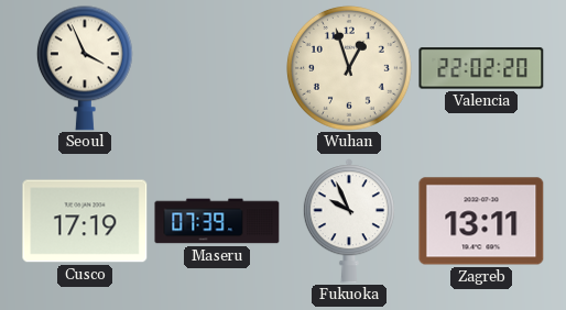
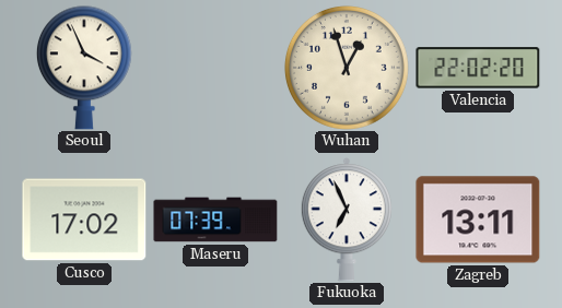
Cusco: 17:19 -> 17:02
Fukuoka: 9:56 -> 6:56
